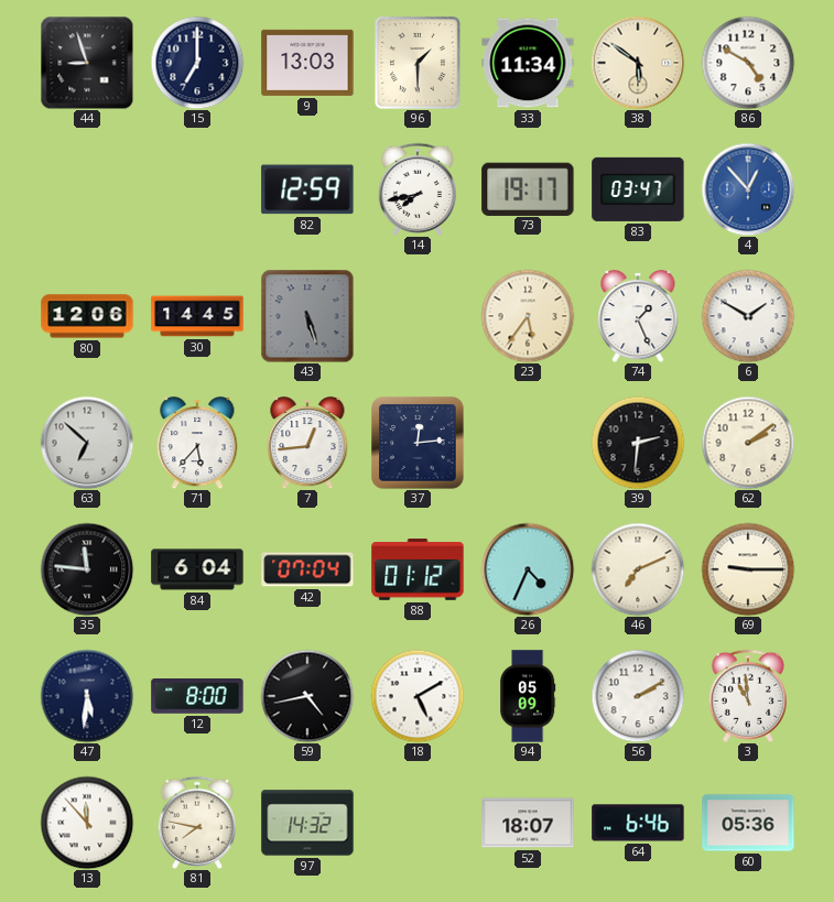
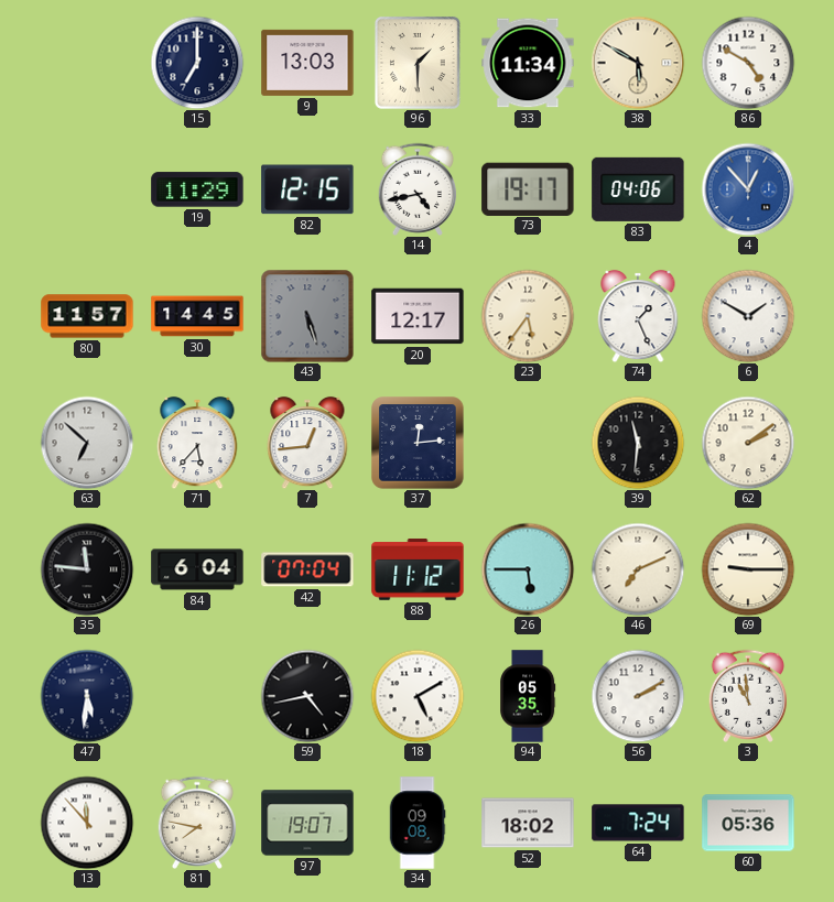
44: 8:57 -> none
38: 5:51 -> 5:50
19: none -> 11:29
82: 12:59 -> 12:15
14: 7:43 -> 4:43
83: 03:47 -> 04:06
80: 12:06 -> 11:57
20: none -> 12:17
39: 2:31 -> 11:31
88: 01:12 -> 11:12
26: 4:34 -> 5:45
12: 8:00 -> none
94: 05:09 -> 05:35
97: 14:32 -> 19:07
34: none -> 09:08
52: 18:07 -> 18:02
64: 6:46 -> 7:24
